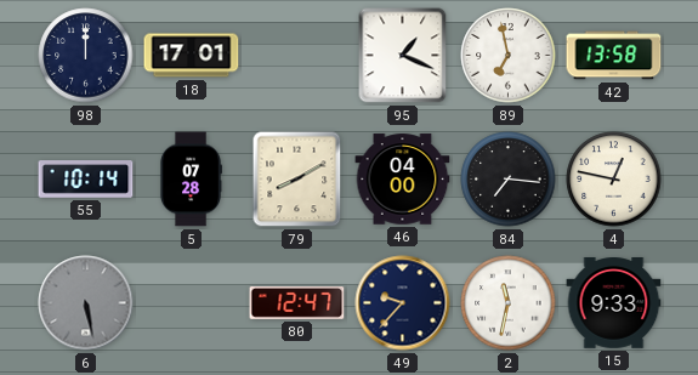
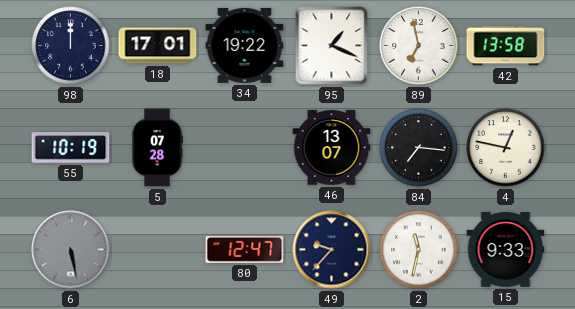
34: none -> 19:22
55: 10:14 -> 10:19
79: 8:10 -> none
46: 04:00 -> 13:07
